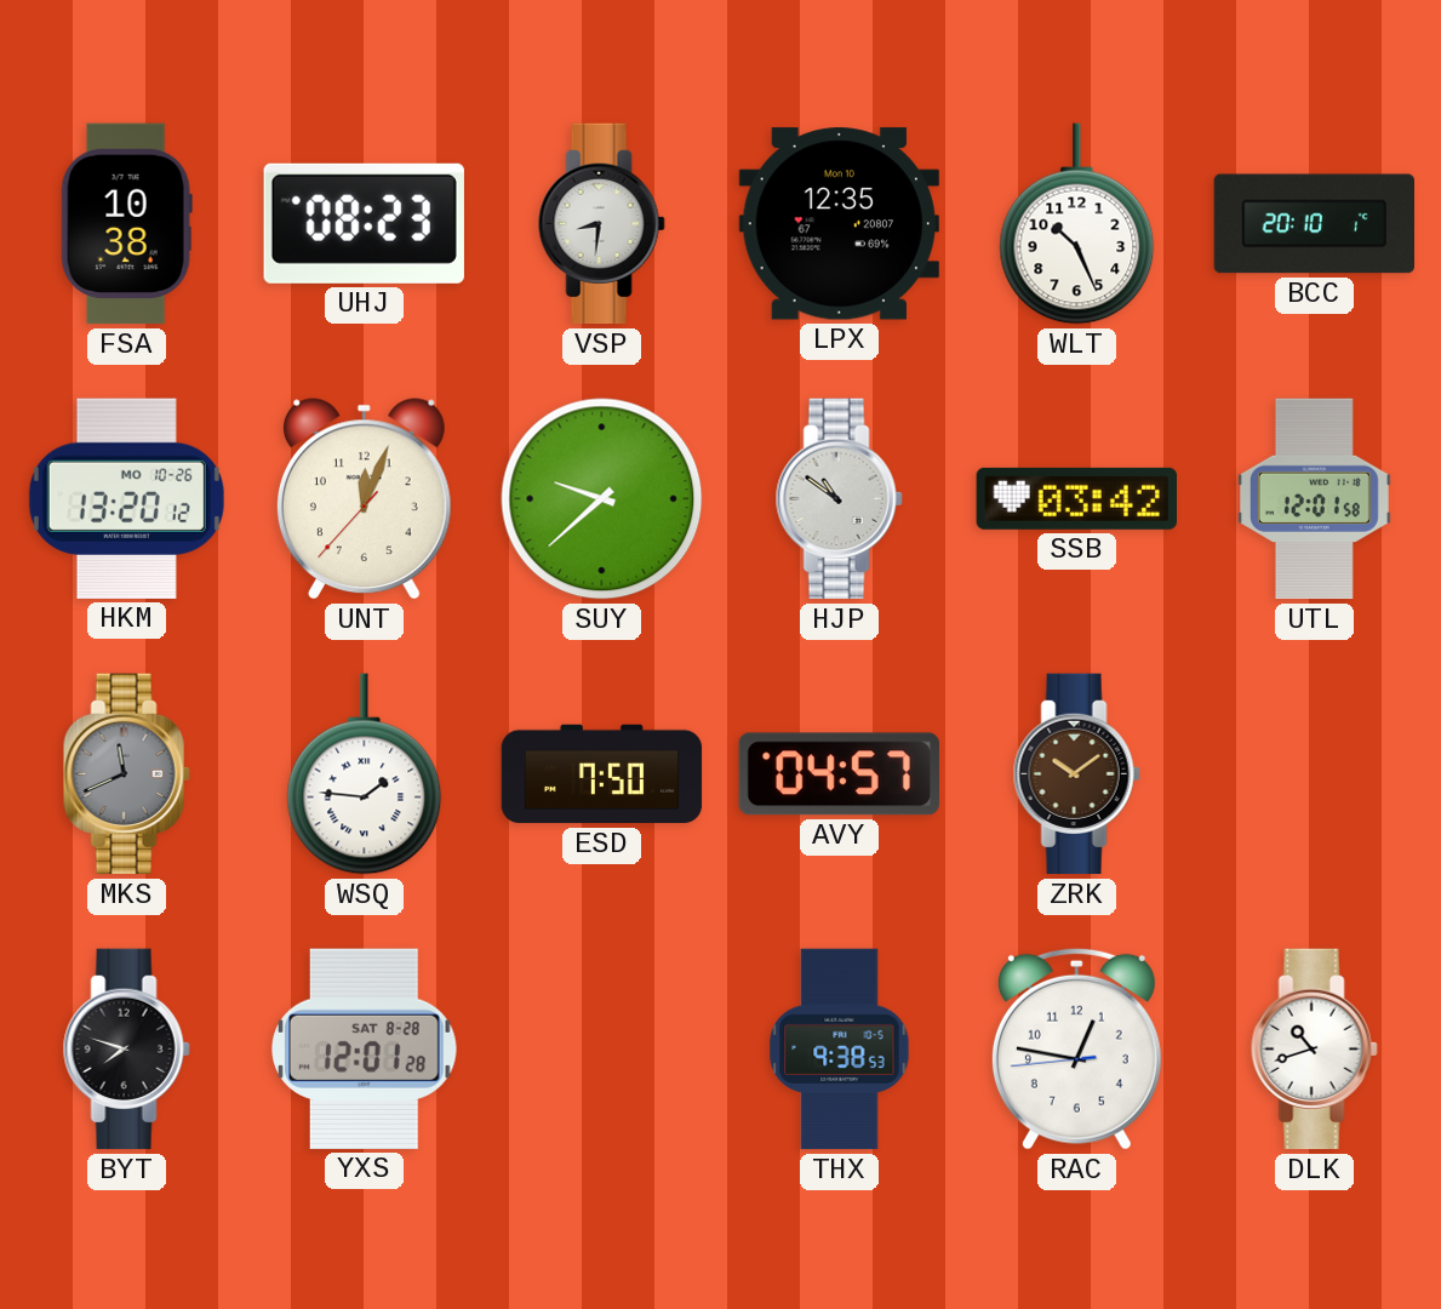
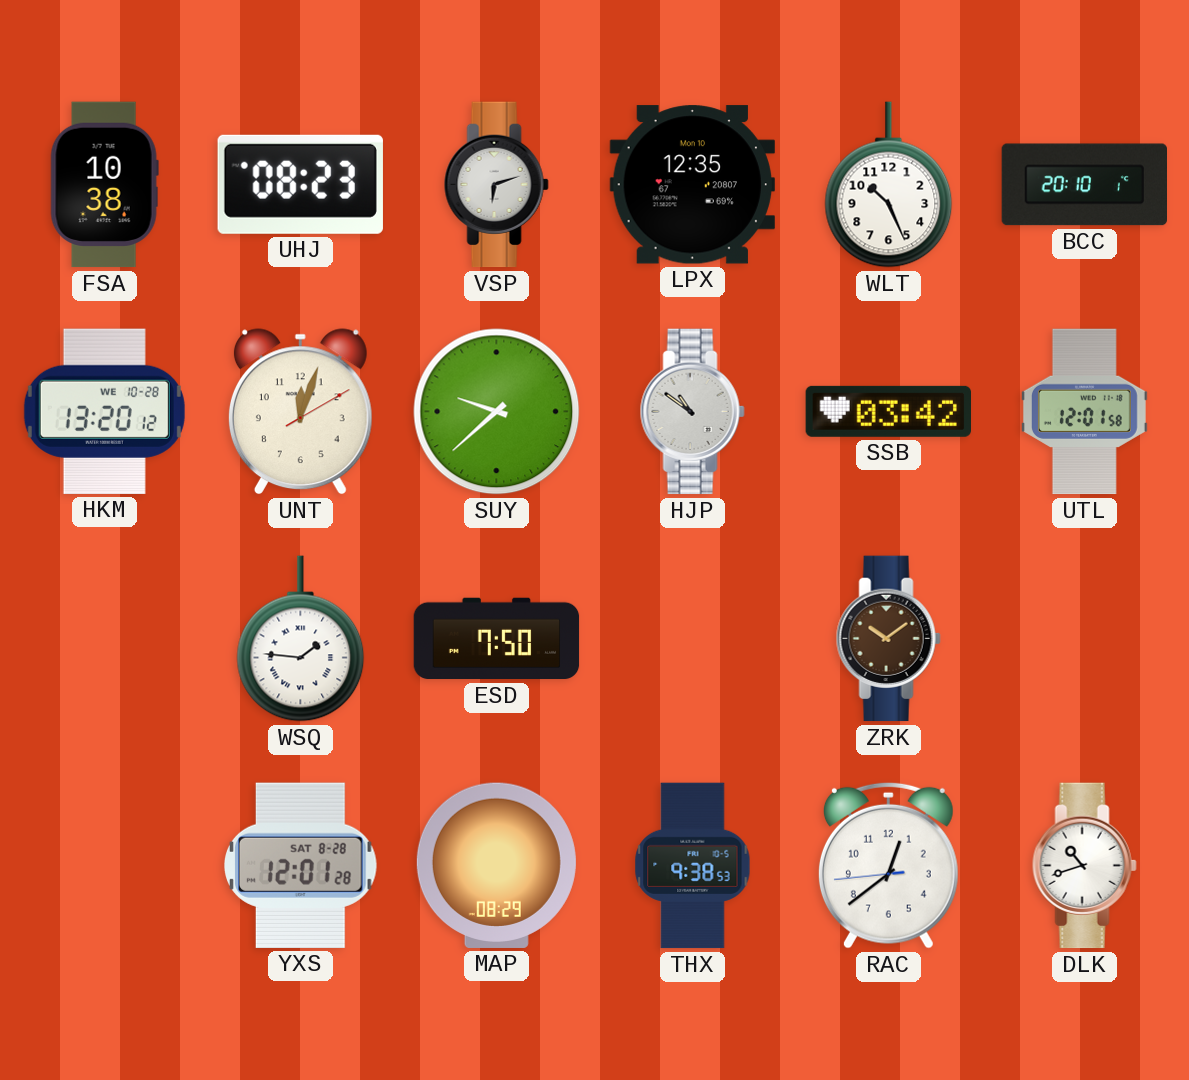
VSP: 8:31 -> 6:12
HKM date: MO 10-26 -> WE 10-28
UNT: 12:03:37 -> 12:03:10
MKS: 11:41 -> none
AVY: 04:57 -> none
BYT: 7:48 -> none
MAP: none -> 08:29
RAC: 12:46 -> 12:38
